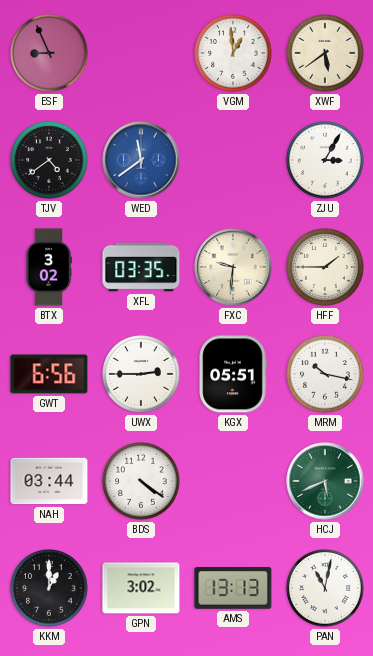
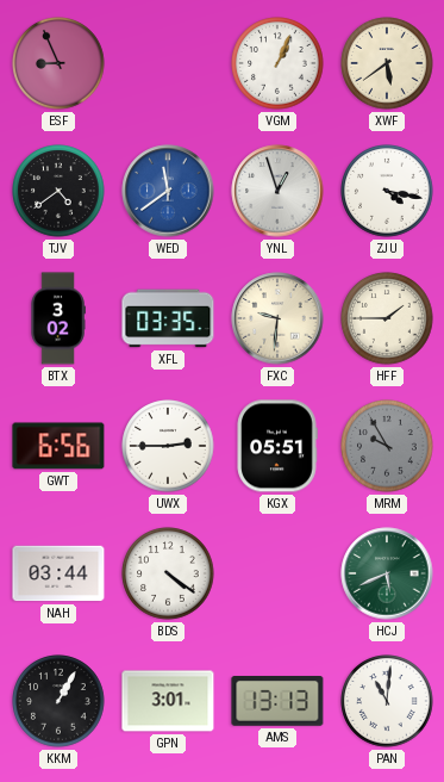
VGM: 12:59 -> 1:04
YNL: none -> 12:57
ZJU: 3:05 -> 4:17
MRM: 10:17 -> 9:55
MRM dial: white -> grey
KKM: 1:00 -> 1:05
GPN: 3:02 -> 3:01
PAN: 11:02 -> 11:01
